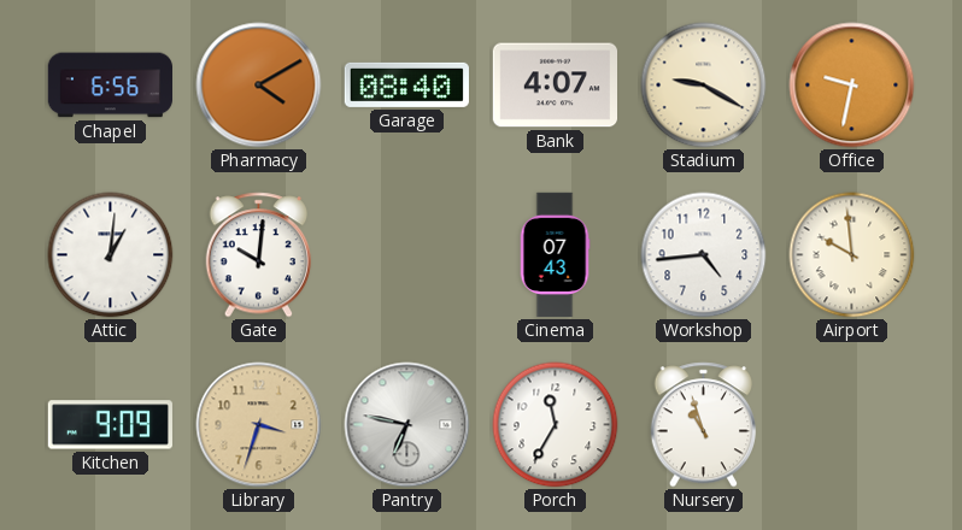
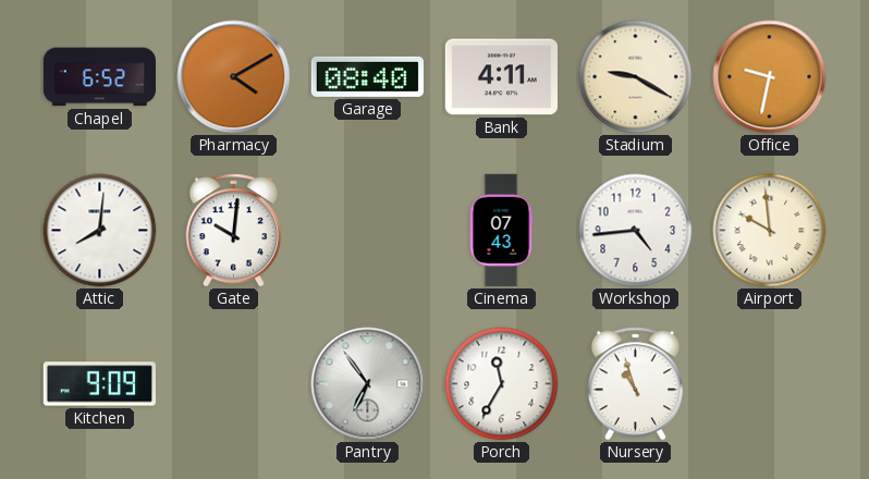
Chapel: 6:56 -> 6:52
Bank: 4:07 -> 4:11
Attic: 1:01 -> 8:01
Library: 3:33 -> none
Pantry: 6:47 -> 6:54
